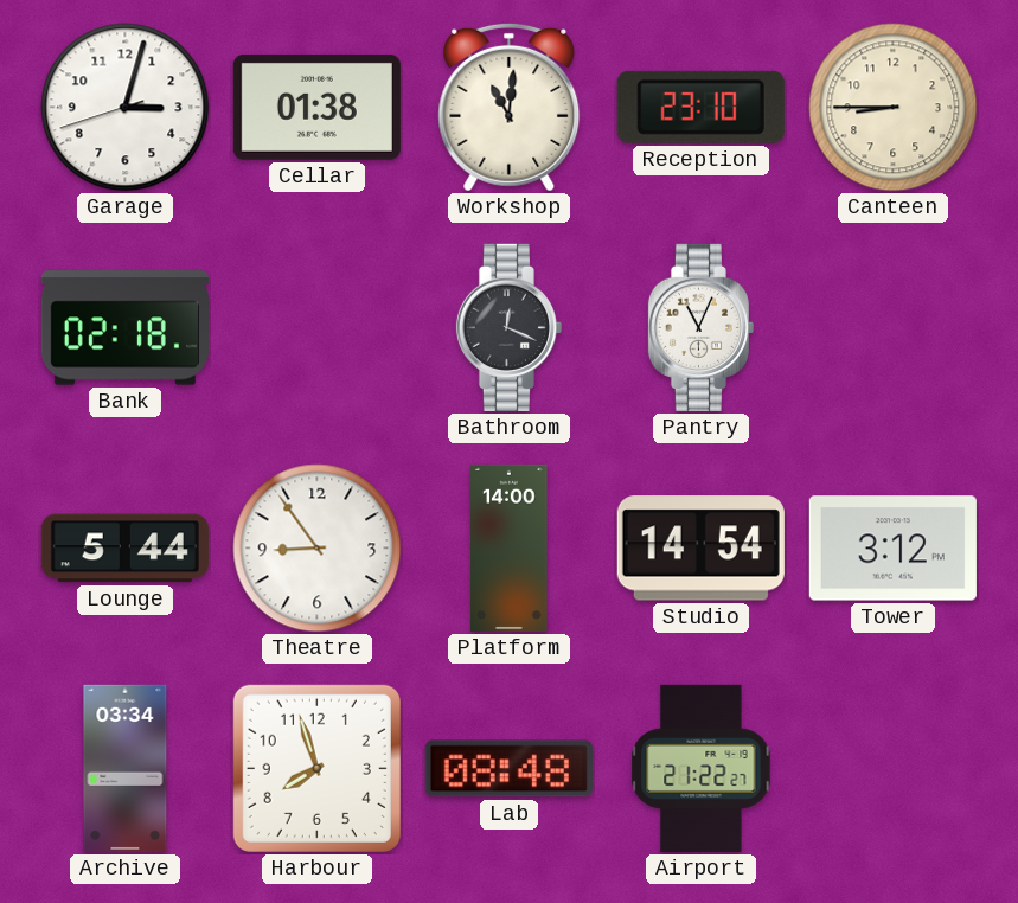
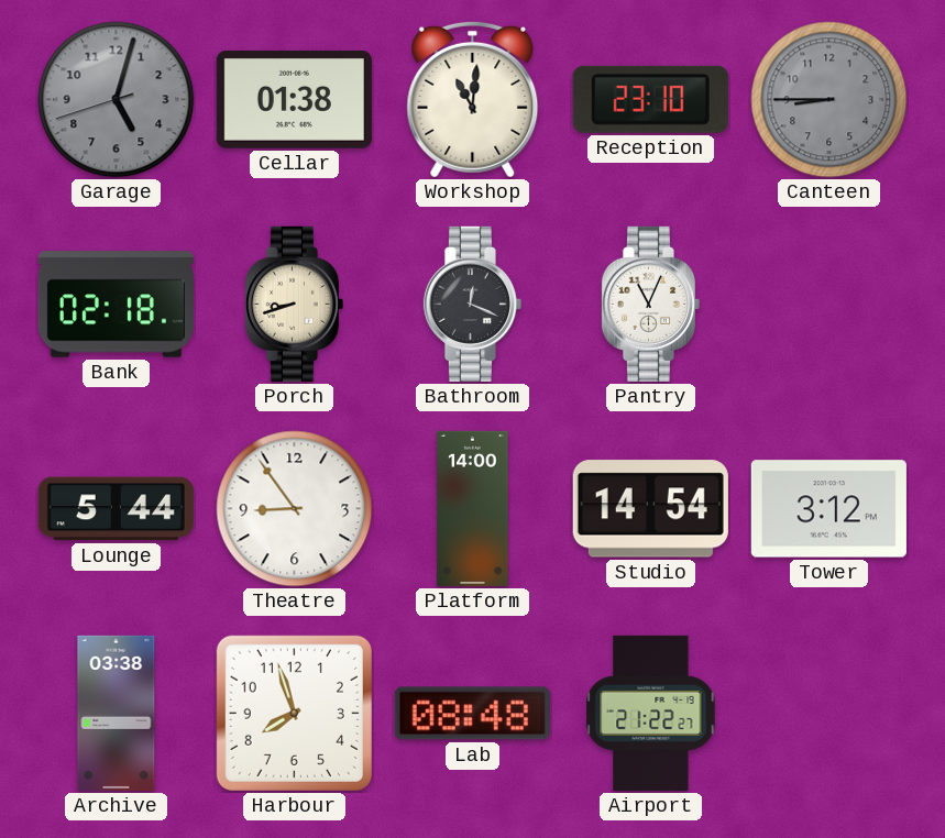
Garage: 3:02 -> 5:02
Garage dial: white -> grey
Canteen dial: cream -> grey
Porch: none -> 8:42
Archive: 03:34 -> 03:38
